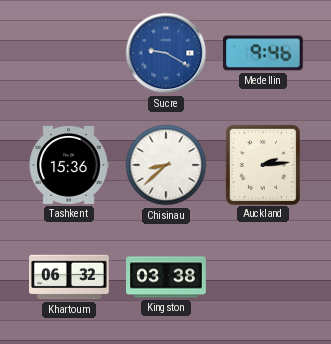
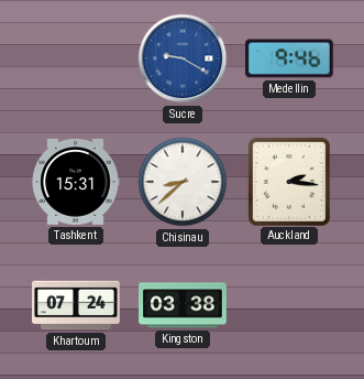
Tashkent: 15:36 -> 15:31
Auckland: 2:14 -> 2:16
Khartoum: 06:32 -> 07:24
